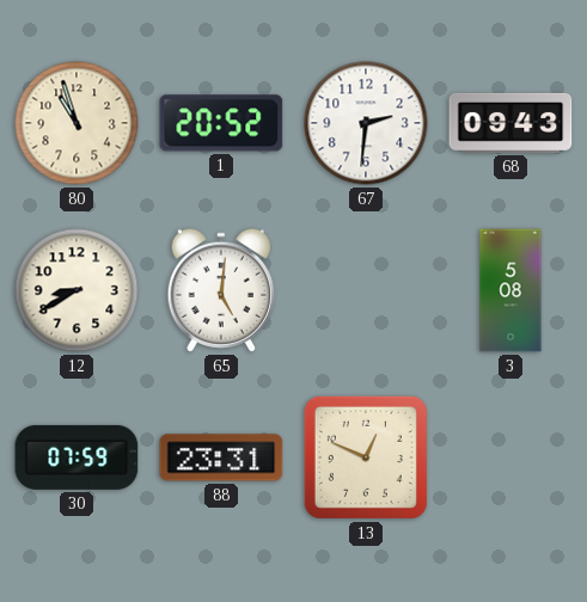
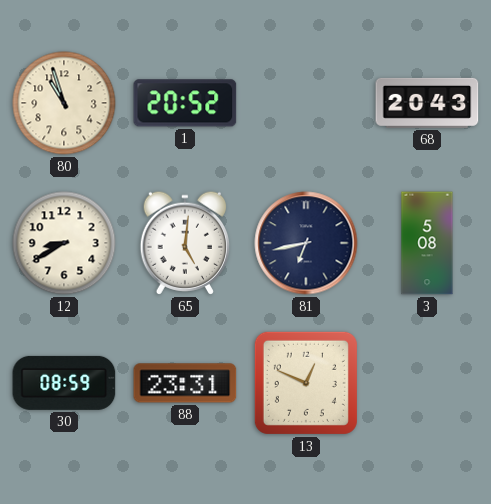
67: 2:31 -> none
68: 09:43 -> 20:43
81: none -> 6:43
30: 07:59 -> 08:59
